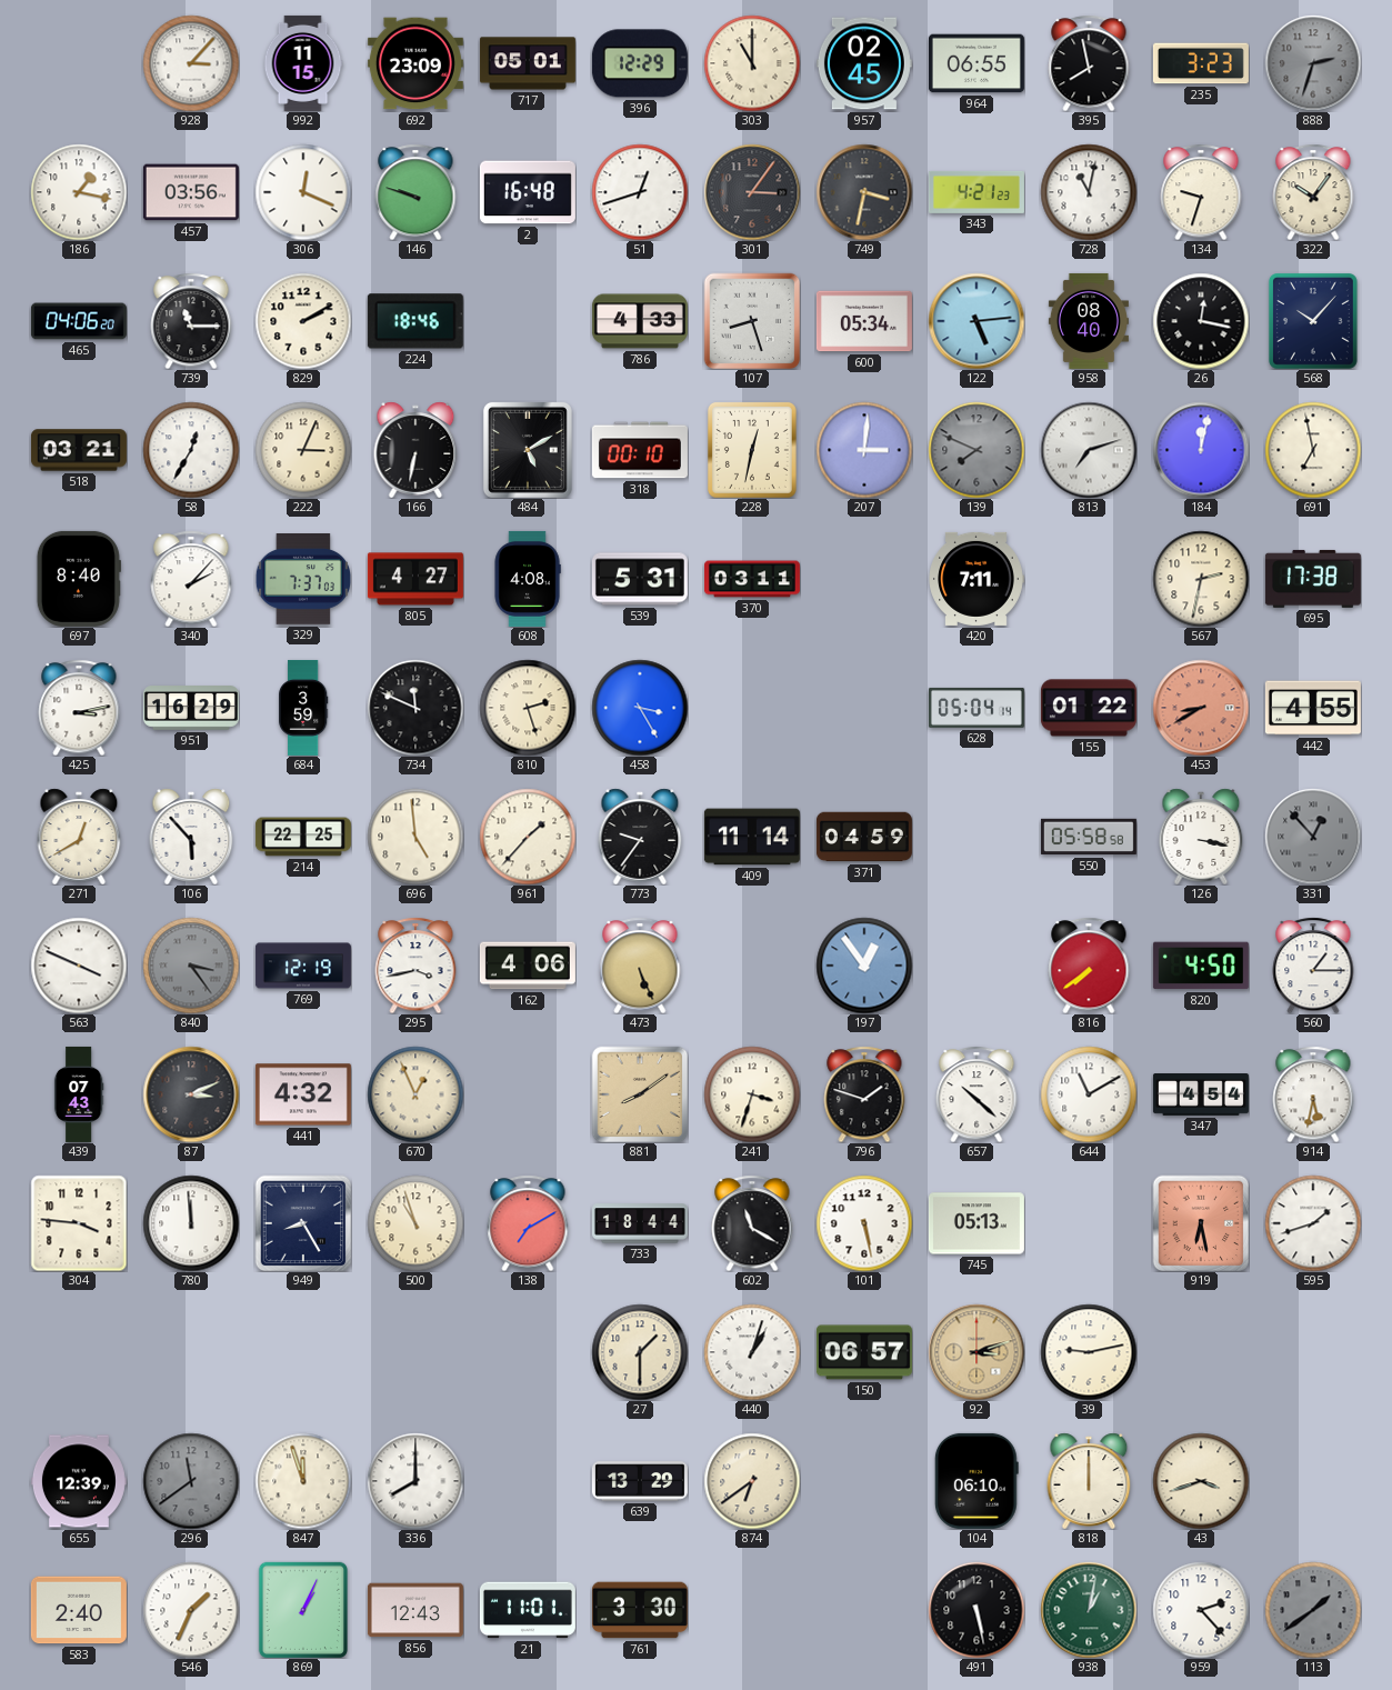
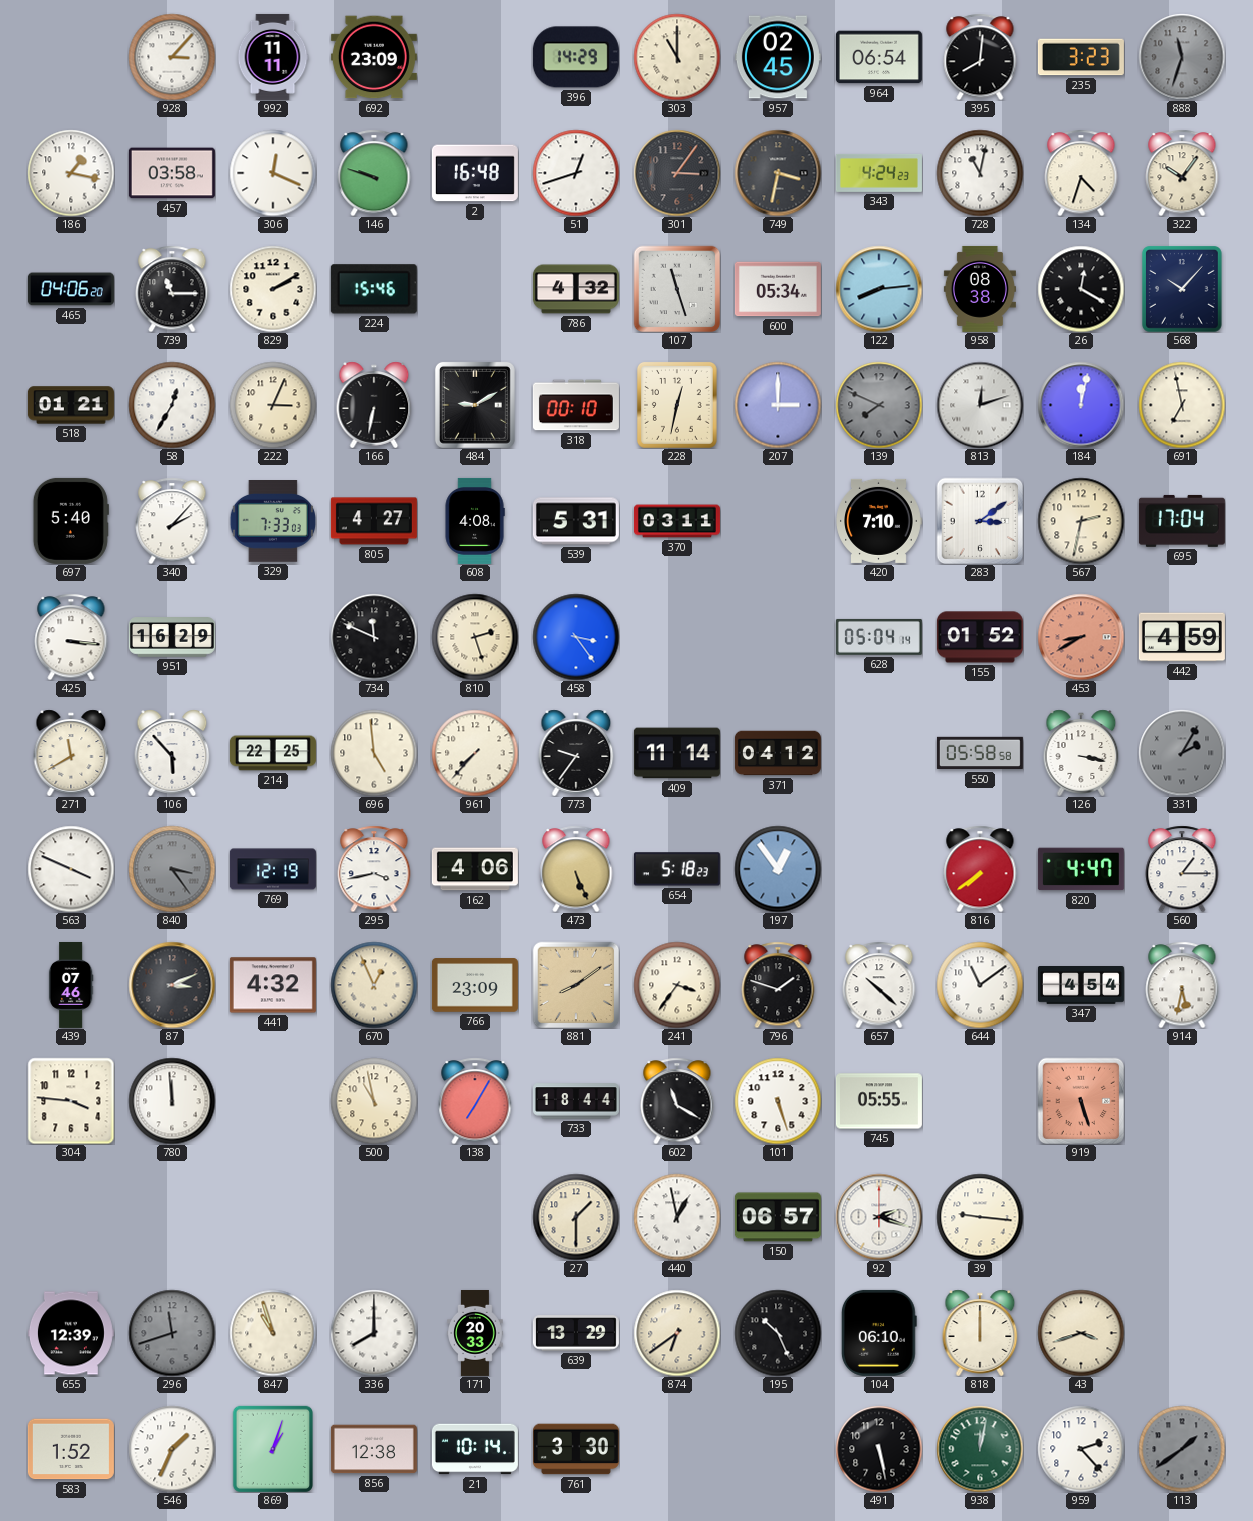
992: 11:15 -> 11:11
717: 05:01 -> none
396: 12:29 -> 14:29
964: 06:55 -> 06:54
395: 7:58 -> 8:01
888: 2:33 -> 11:33
457: 03:56 -> 03:58
343: 4:21 -> 4:24
134: 9:33 -> 4:33
224: 18:46 -> 15:46
786: 4:33 -> 4:32
107: 8:27 -> 11:27
122: 5:14 -> 8:14
958: 08:40 -> 08:38
26: 12:17 -> 12:20
518: 03:21 -> 01:21
484: 5:10 -> 9:10
207: 3:01 -> 3:00
813: 7:12 -> 12:12
697: 8:40 -> 5:40
329: 7:37 -> 7:33
420: 7:11 -> 7:10
283: none -> 3:09
695: 17:38 -> 17:04
425: 3:13 -> 3:16
684: 3:59 -> none
458: 3:25 -> 3:24
155: 01:22 -> 01:52
442: 4:55 -> 4:59
271: 12:40 -> 11:40
961: 1:37 -> 7:37
371: 04:59 -> 04:12
331: 12:53 -> 2:05
654: none -> 5:18
820: 4:50 -> 4:47
439: 07:43 -> 07:46
766: none -> 23:09
241: 3:33 -> 3:36
644: 11:10 -> 11:09
949: 8:25 -> none
500: 10:57 -> 10:58
138: 7:10 -> 7:05
101: 5:28 -> 5:27
745: 05:13 -> 05:55
919: 6:28 -> 5:27
595: 1:42 -> none
440: 1:03 -> 12:58
92: 3:12 -> 2:18
92 dial: champagne -> white
39: 9:13 -> 9:16
296: 11:39 -> 11:42
847: 11:57 -> 10:57
171: none -> 20:33
195: none -> 10:26
583: 2:40 -> 1:52
869: 1:04 -> 1:03
856: 12:43 -> 12:38
21: 11:01 -> 10:14
938: 1:02 -> 12:02
